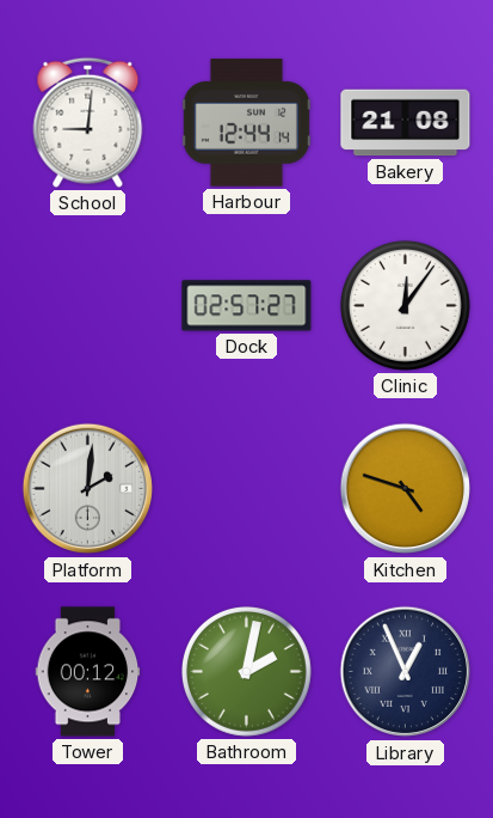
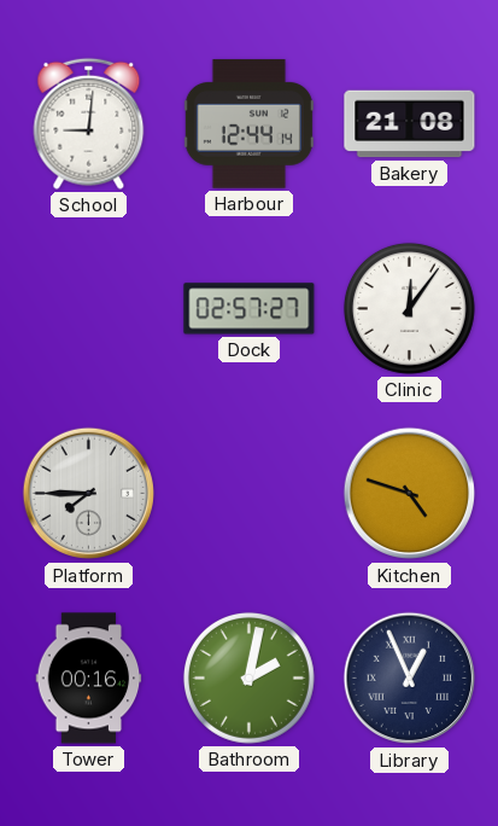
Platform: 2:01 -> 7:45
Tower: 00:12 -> 00:16
